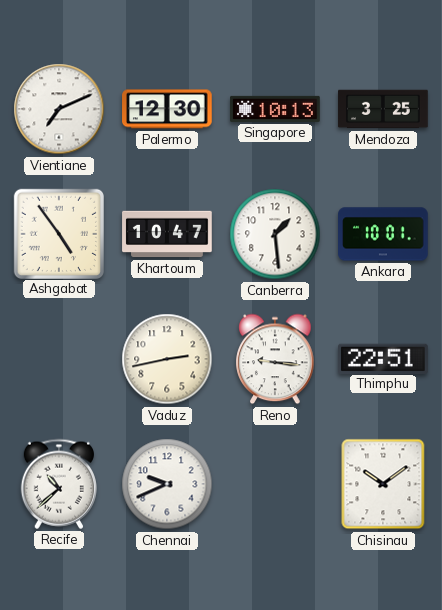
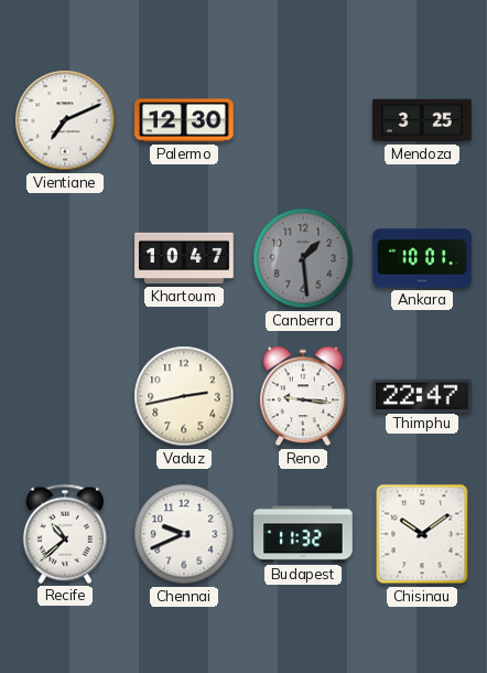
Singapore: 10:13 -> none
Ashgabat: 4:54 -> none
Canberra dial: white -> grey
Thimphu: 22:51 -> 22:47
Budapest: none -> 11:32
